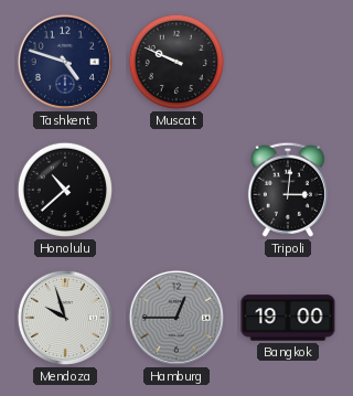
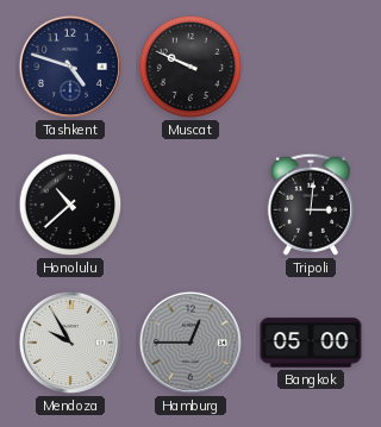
Mendoza: 9:57 -> 9:55
Bangkok: 19:00 -> 05:00
